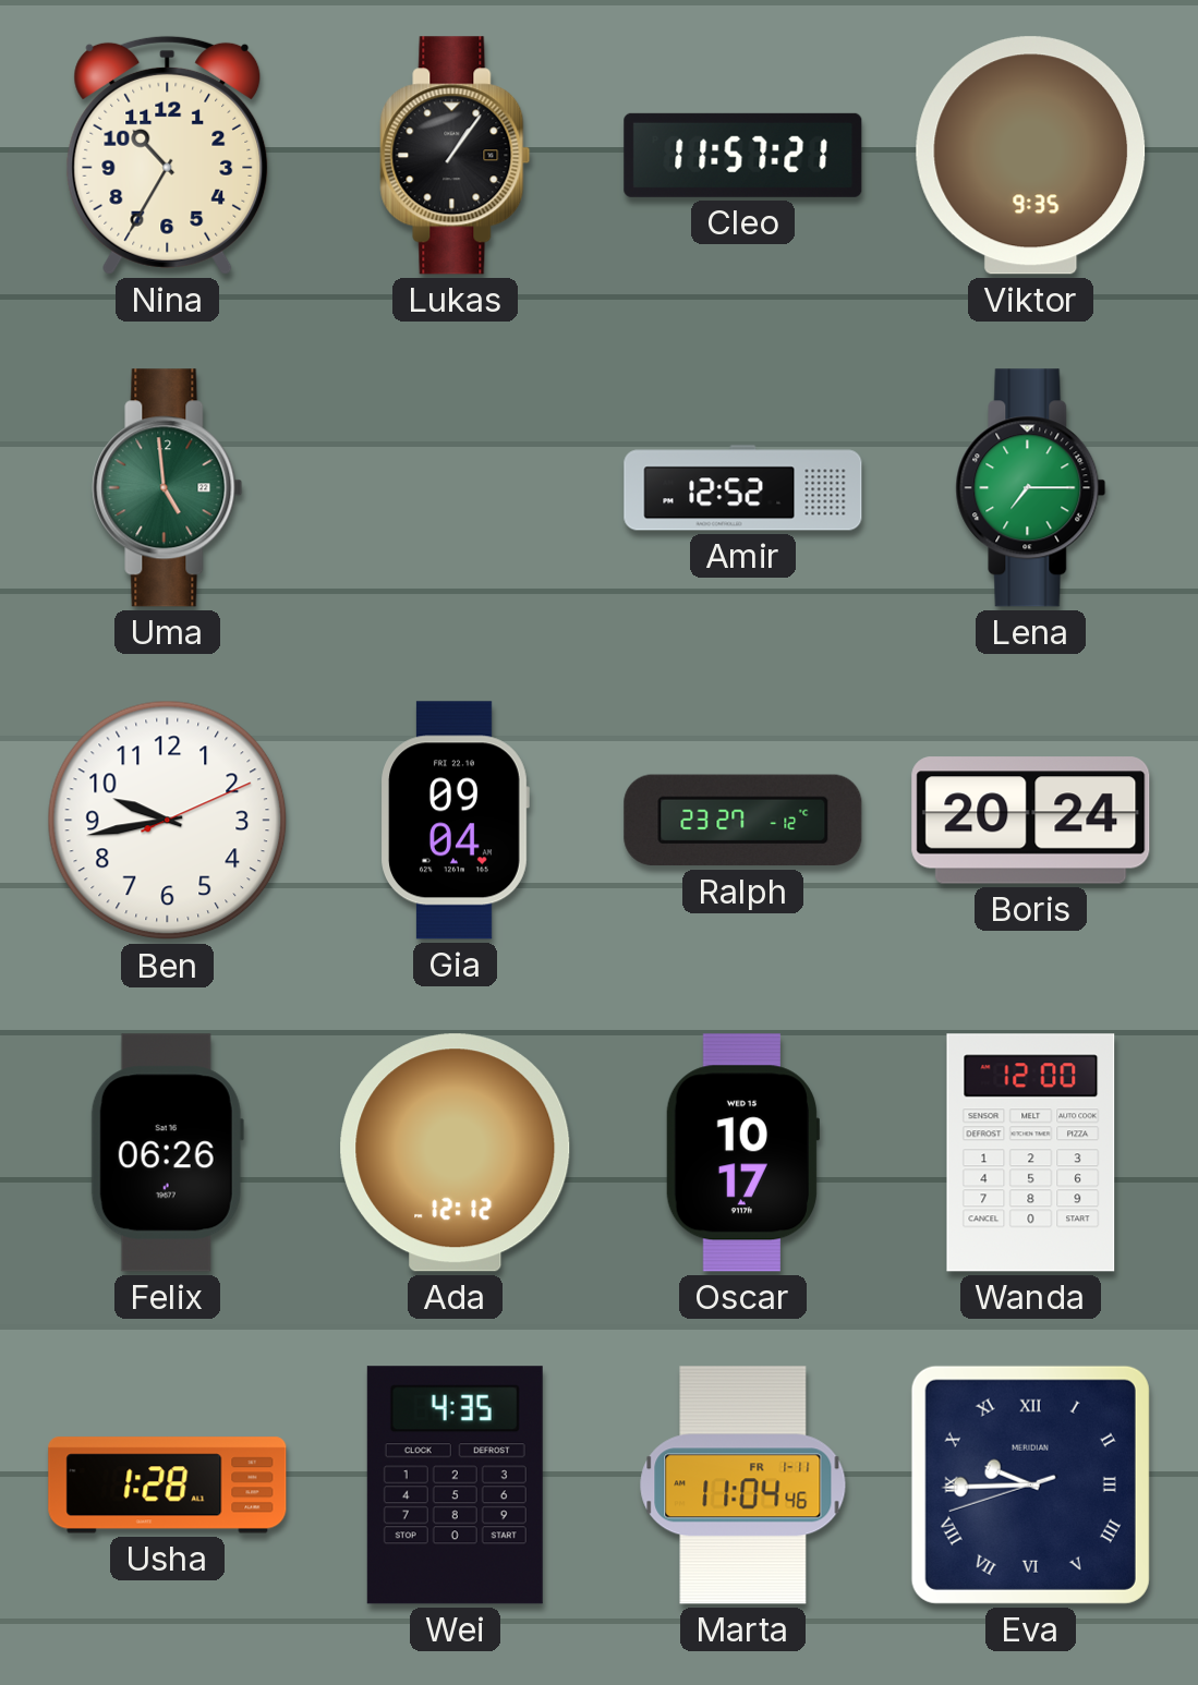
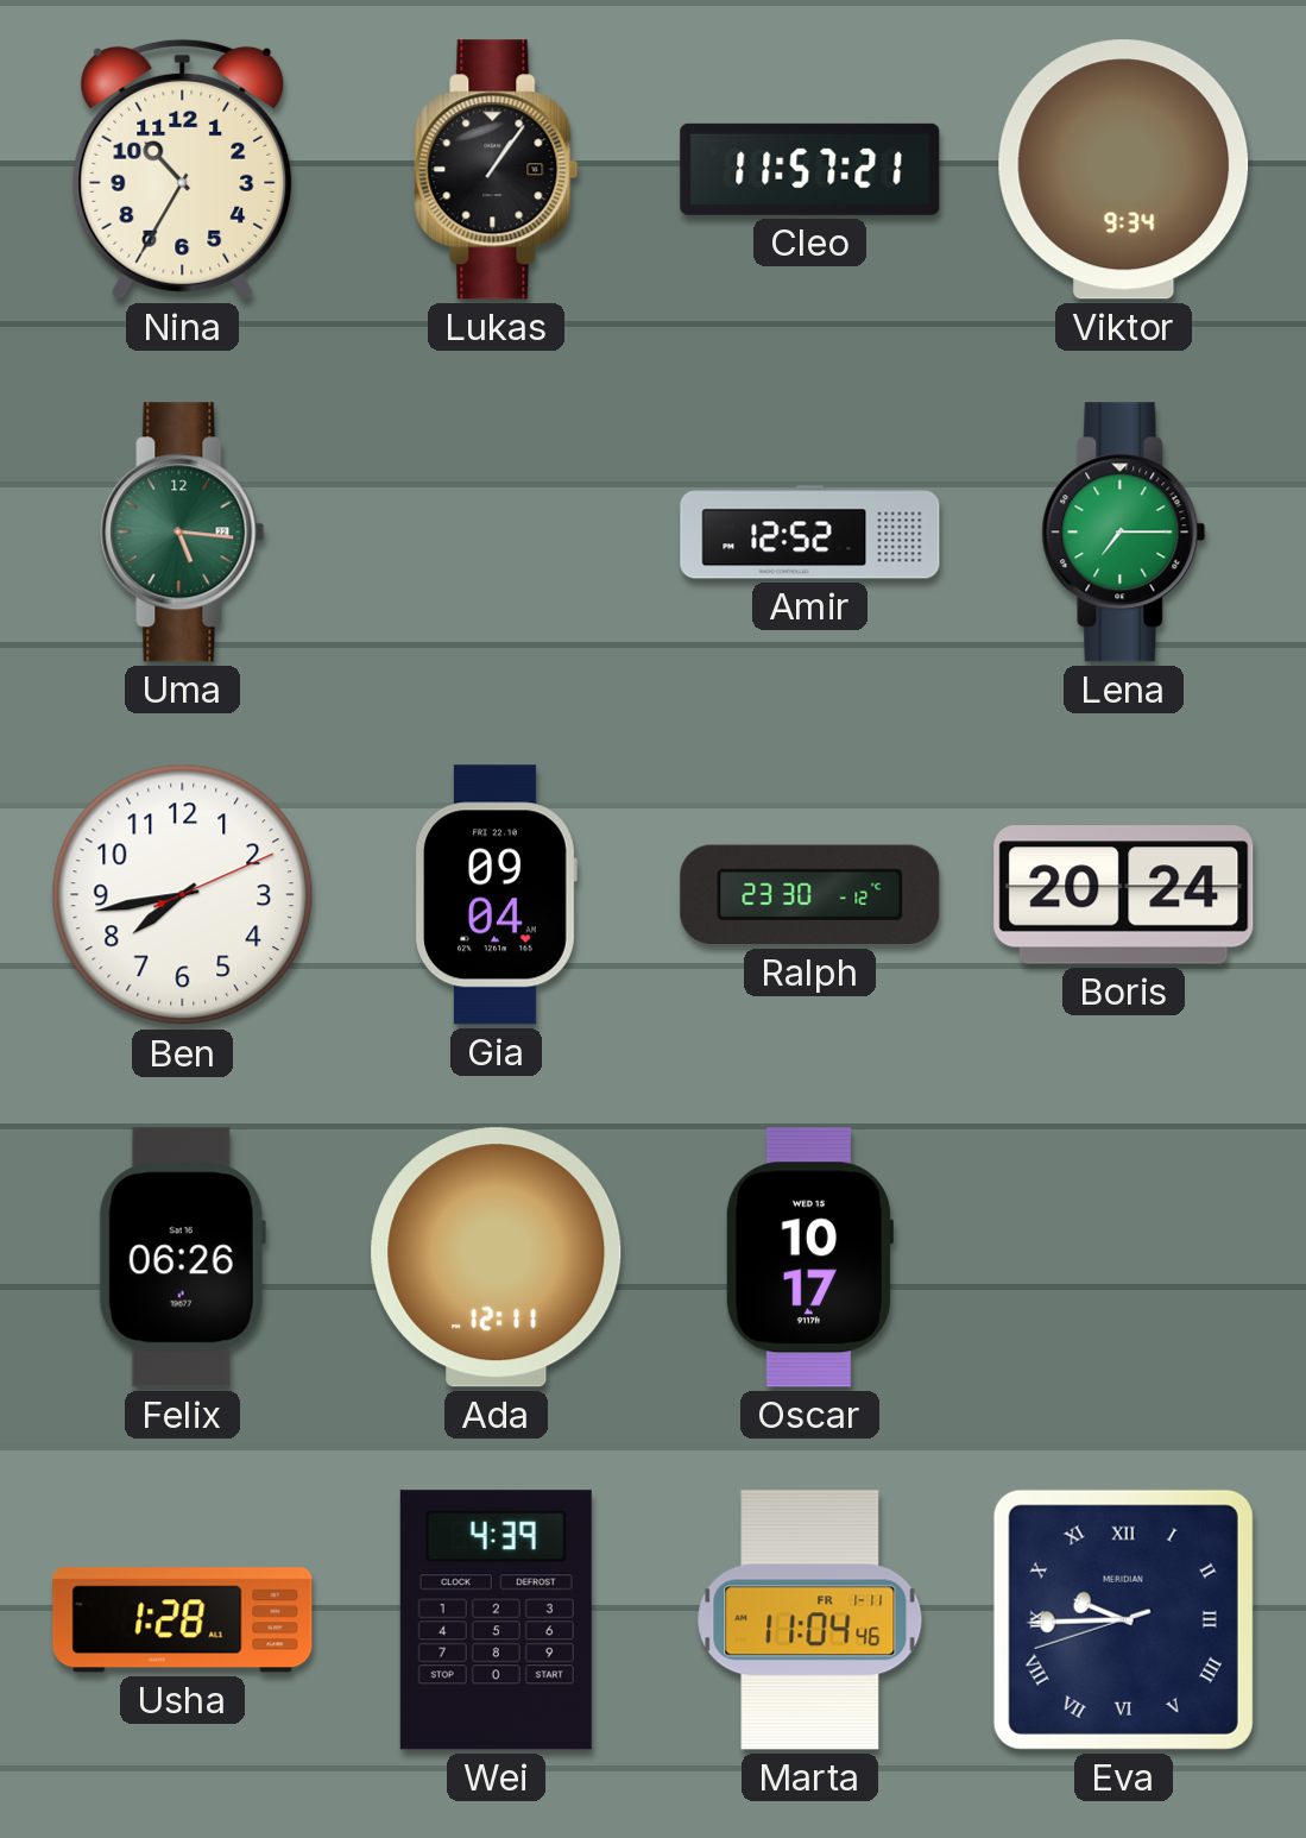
Viktor: 9:35 -> 9:34
Uma: 4:59 -> 5:16
Ben: 9:43 -> 7:43
Ralph: 23:27 -> 23:30
Ada: 12:12 -> 12:11
Wanda: 12:00 -> none
Wei: 4:35 -> 4:39
